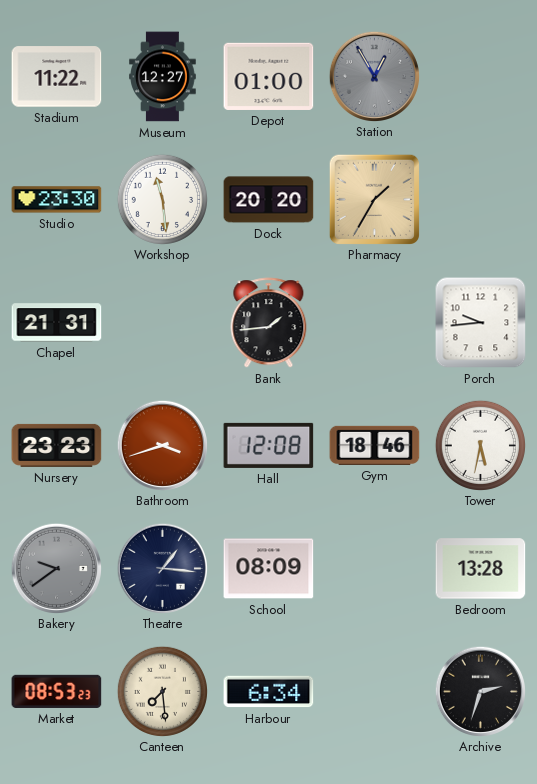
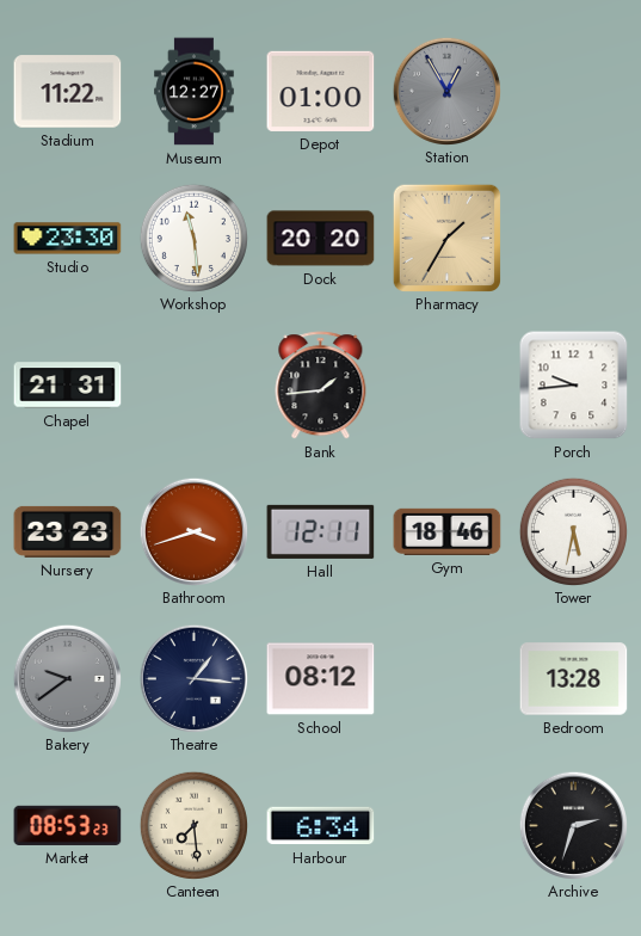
Hall: 12:08 -> 12:11
School: 08:09 -> 08:12
